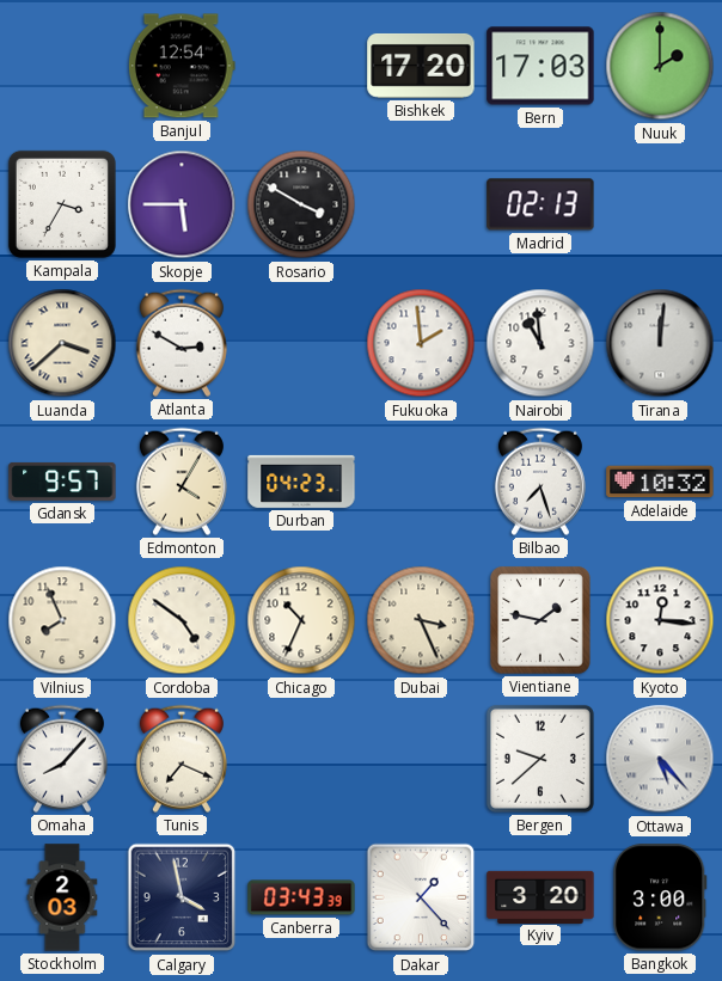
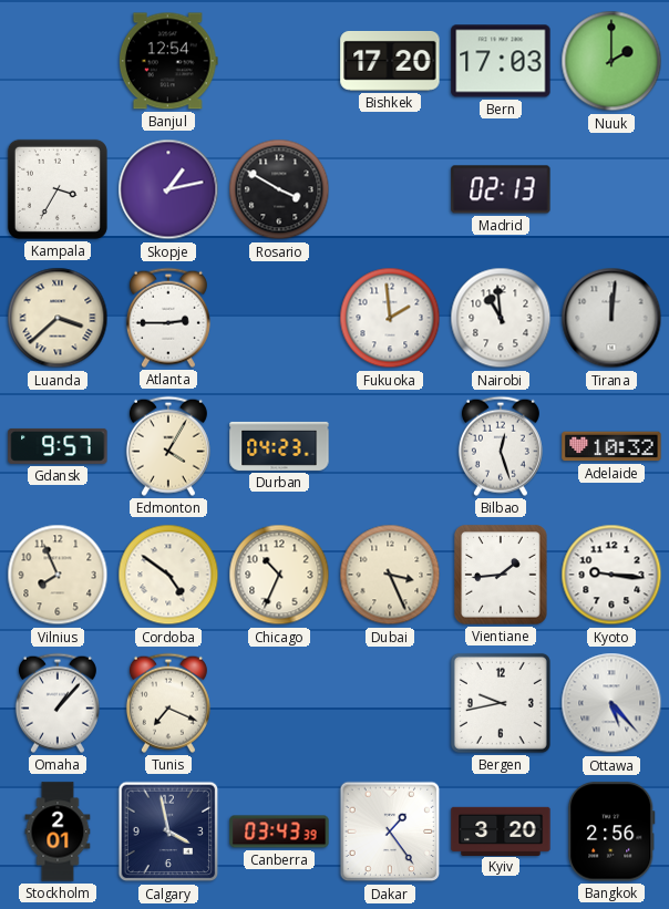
Skopje: 5:45 -> 1:13
Atlanta: 2:50 -> 2:45
Bilbao: 7:27 -> 12:27
Vientiane: 1:47 -> 1:44
Kyoto: 12:16 -> 9:16
Omaha: 8:07 -> 1:07
Bergen: 9:38 -> 9:43
Stockholm: 2:03 -> 2:01
Dakar: 1:23 -> 1:24
Bangkok: 3:00 -> 2:56
